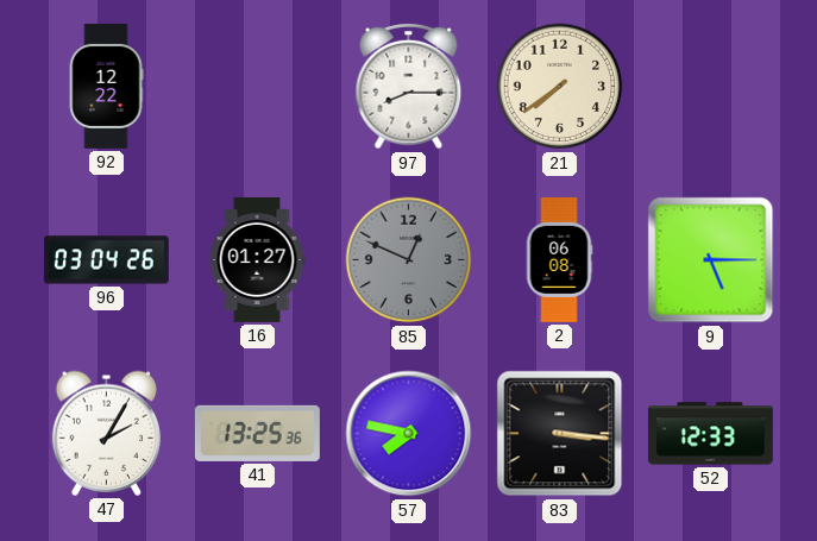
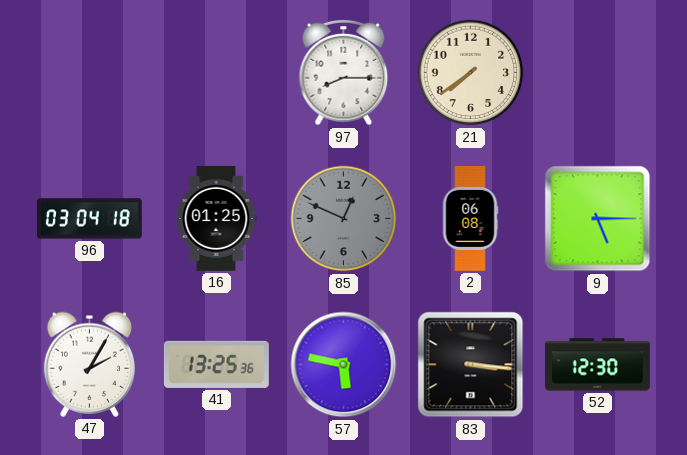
92: 12:22 -> none
96: 03:04:26 -> 03:04:18
16: 01:27 -> 01:25
57: 7:47 -> 5:47
52: 12:33 -> 12:30
